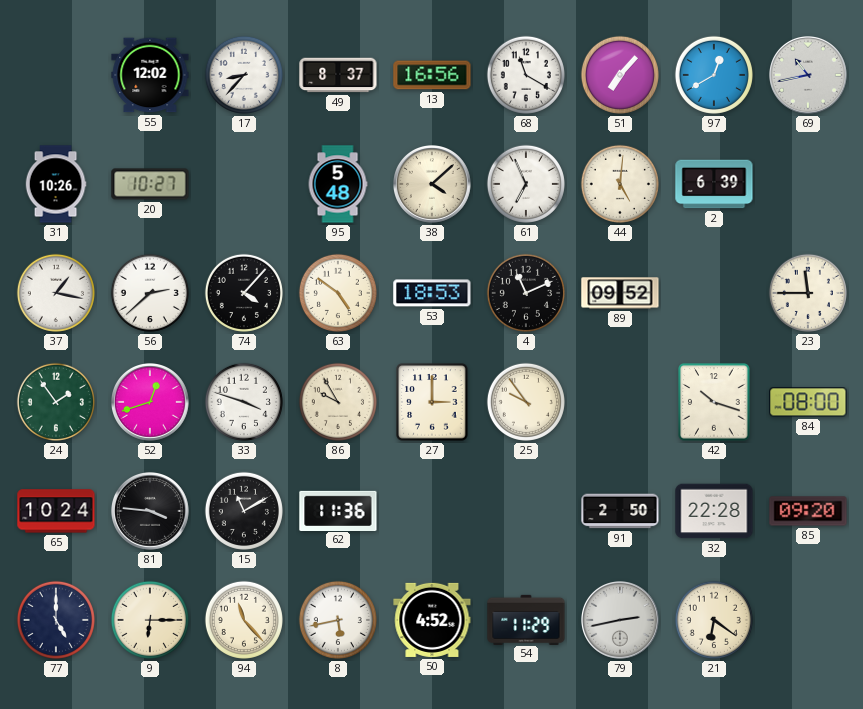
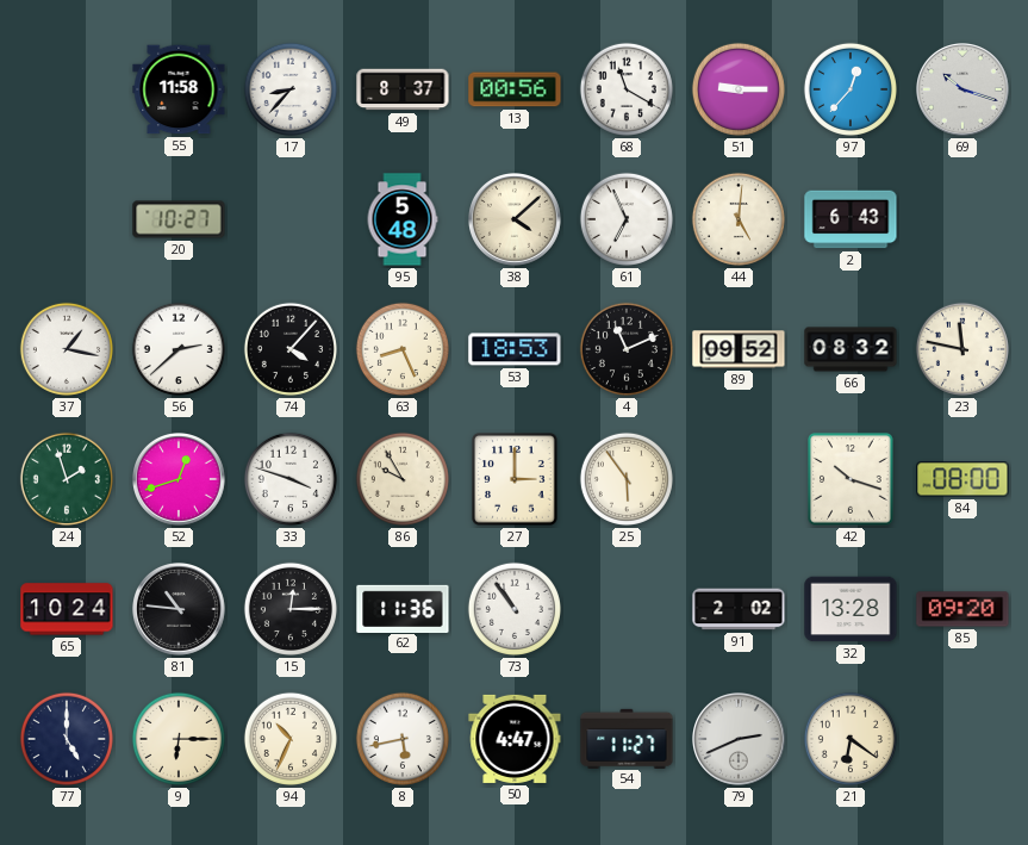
55: 12:02 -> 11:58
13: 16:56 -> 00:56
51: 7:07 -> 9:15
97: 12:40 -> 12:37
69: 10:43 -> 10:18
31: 10:26 -> none
2: 6:39 -> 6:43
63: 4:51 -> 8:26
66: none -> 08:32
23: 11:45 -> 11:47
24: 1:54 -> 1:57
25: 9:54 -> 5:54
81: 3:46 -> 10:46
15: 11:10 -> 12:15
73: none -> 10:54
91: 2:50 -> 2:02
32: 22:28 -> 13:28
94: 11:23 -> 10:34
50: 4:52 -> 4:47
54: 11:29 -> 11:27
79: 2:43 -> 2:41
